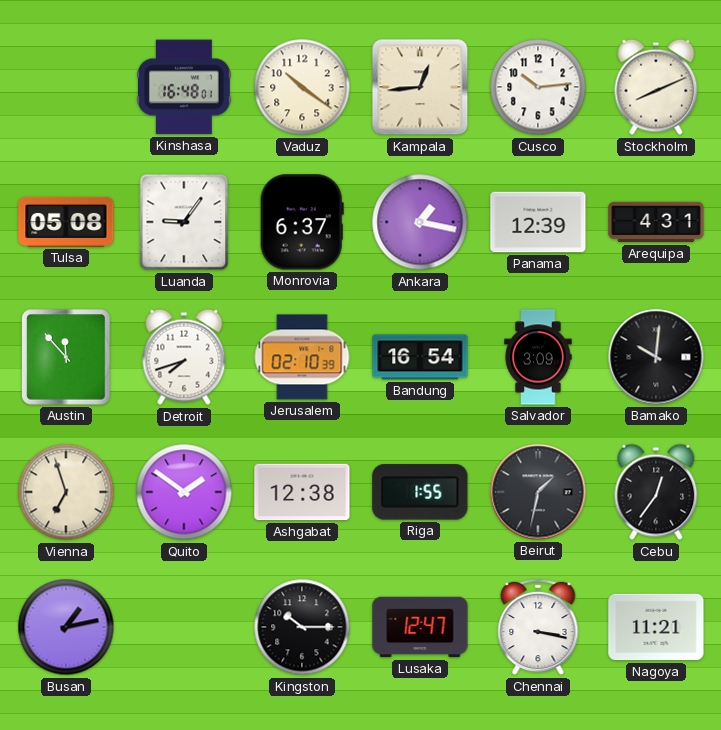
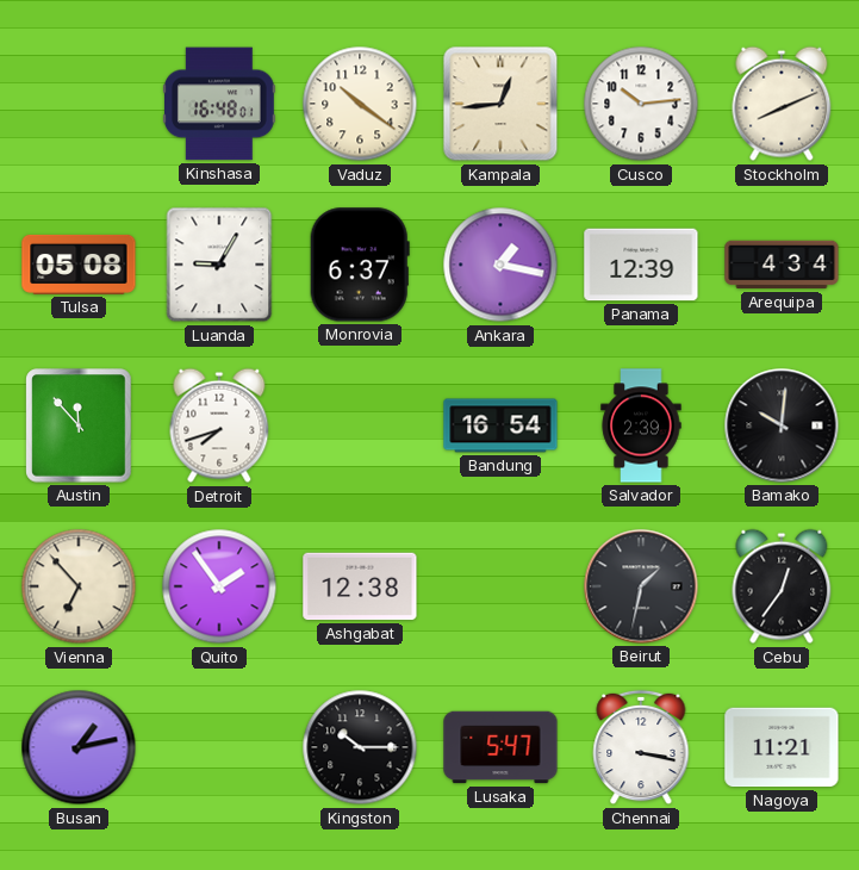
Luanda: 9:06 -> 9:05
Arequipa: 4:31 -> 4:34
Jerusalem: 02:10 -> none
Salvador: 3:09 -> 2:39
Vienna: 6:57 -> 6:53
Quito: 1:51 -> 1:54
Riga: 1:55 -> none
Lusaka: 12:47 -> 5:47
